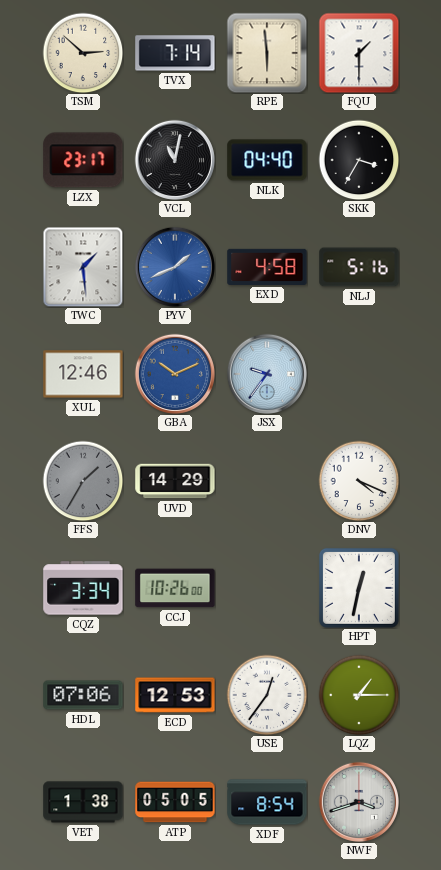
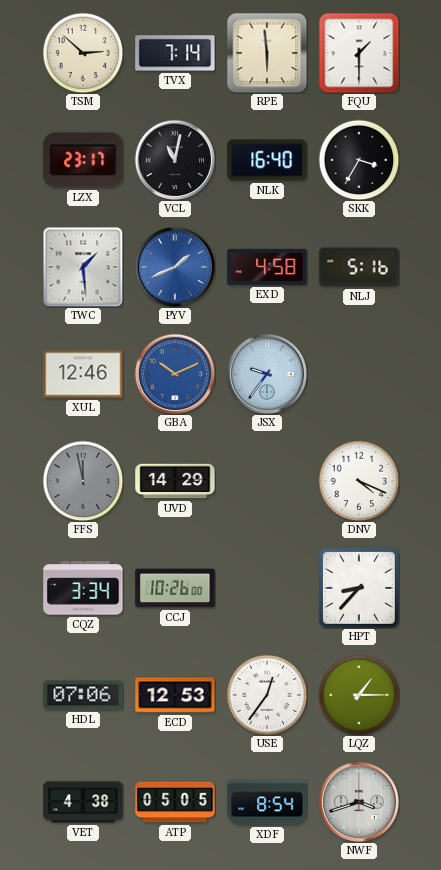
NLK: 04:40 -> 16:40
FFS: 1:35 -> 11:58
HPT: 12:32 -> 8:37
VET: 1:38 -> 4:38
